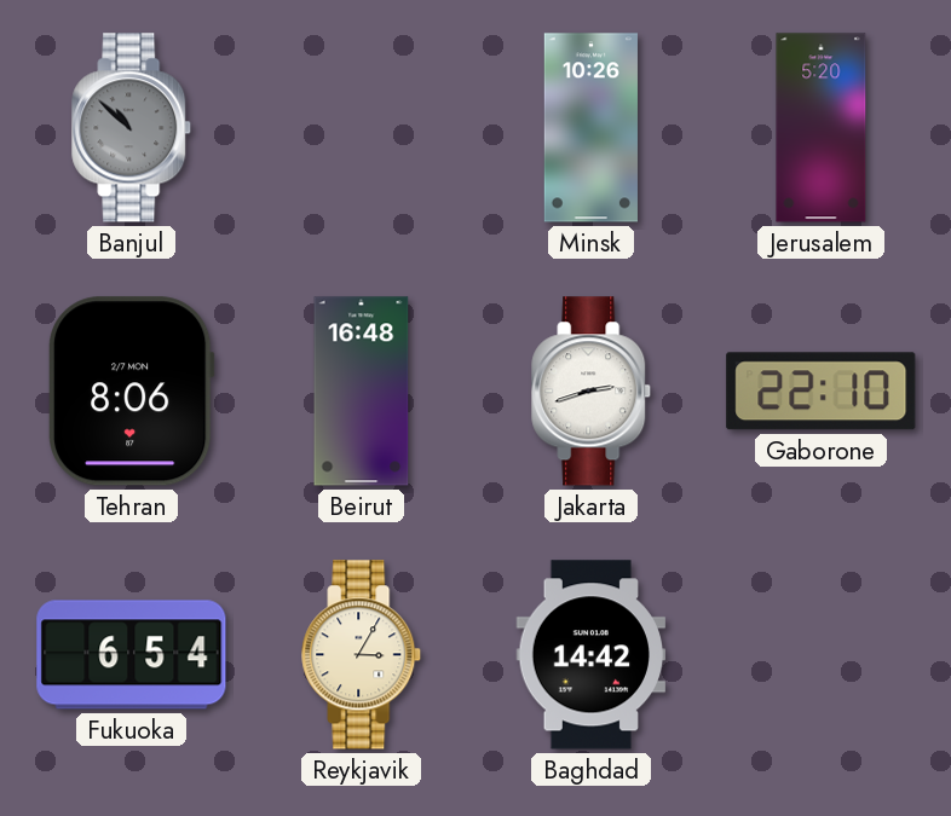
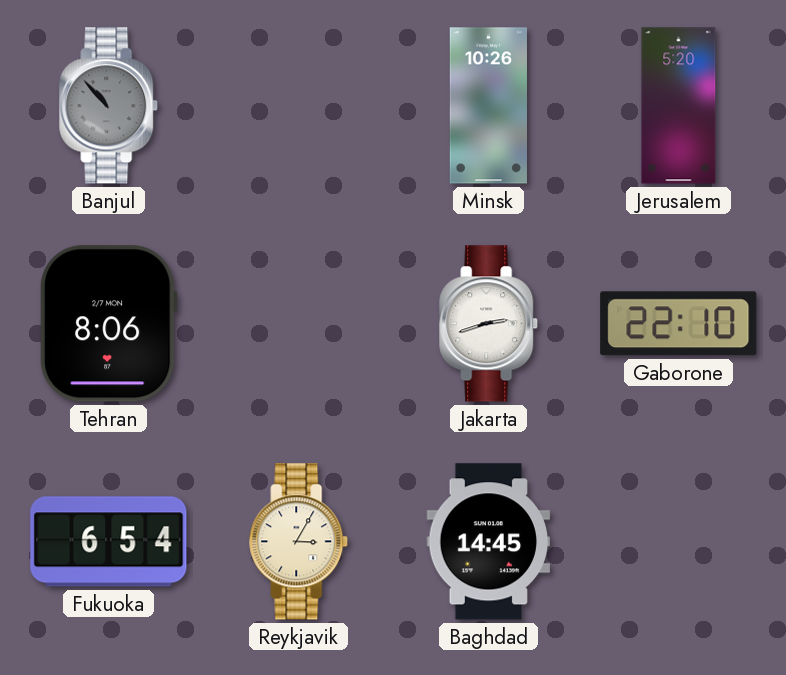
Banjul: 10:52 -> 10:53
Beirut: 16:48 -> none
Baghdad: 14:42 -> 14:45
